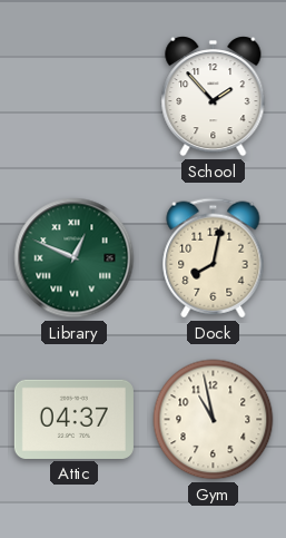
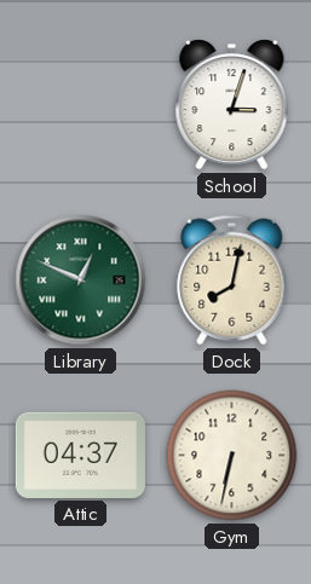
School: 1:53 -> 3:03
Gym: 10:58 -> 6:32
